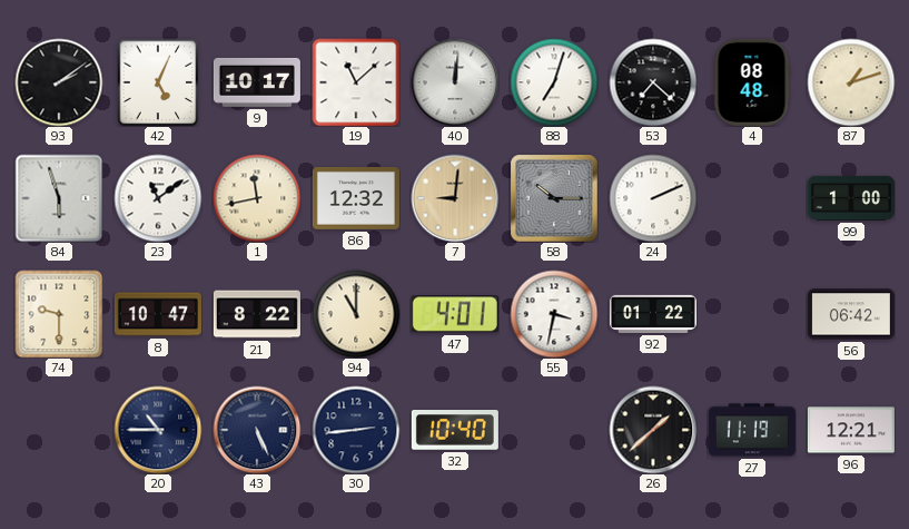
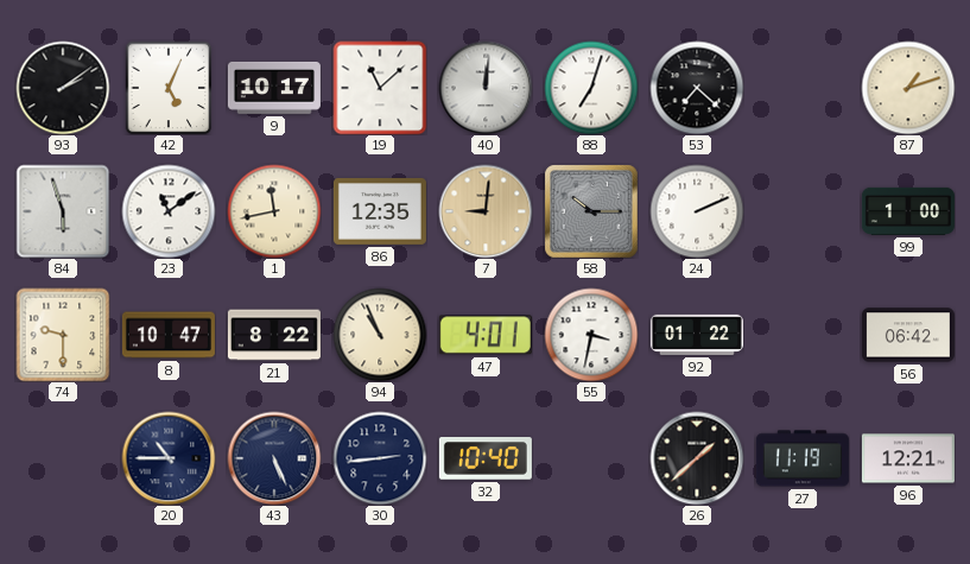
4: 08:48 -> none
86: 12:32 -> 12:35
94: 11:00 -> 10:56
